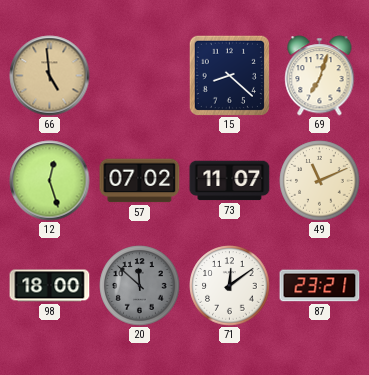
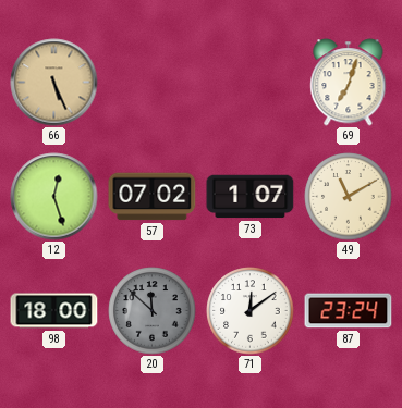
66: 4:59 -> 5:26
15: 8:22 -> none
73: 11:07 -> 1:07
49: 11:11 -> 11:10
87: 23:21 -> 23:24
